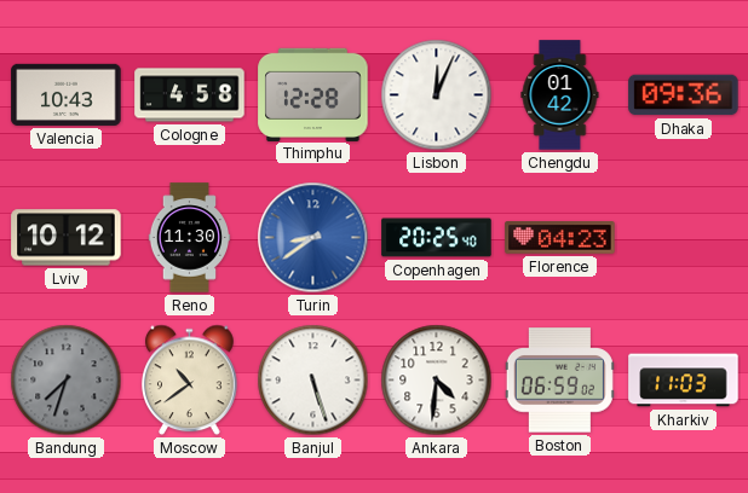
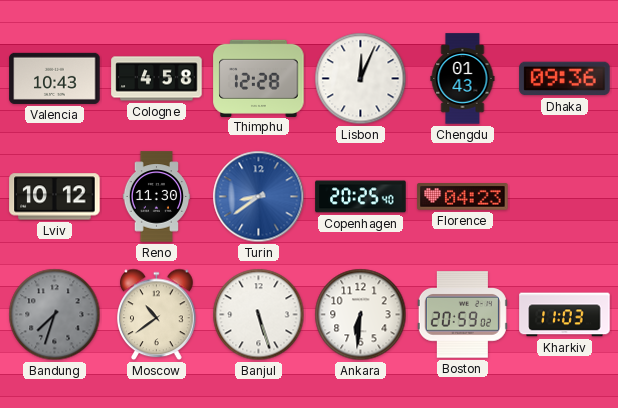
Chengdu: 01:42 -> 01:43
Ankara: 4:31 -> 6:31
Boston: 06:59 -> 20:59
